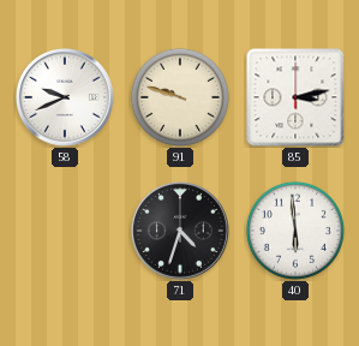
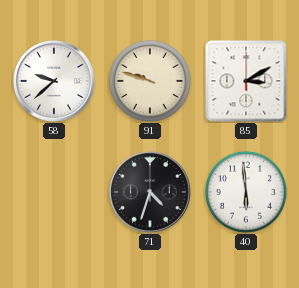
58: 9:41 -> 9:38
85: 3:13 -> 3:10
